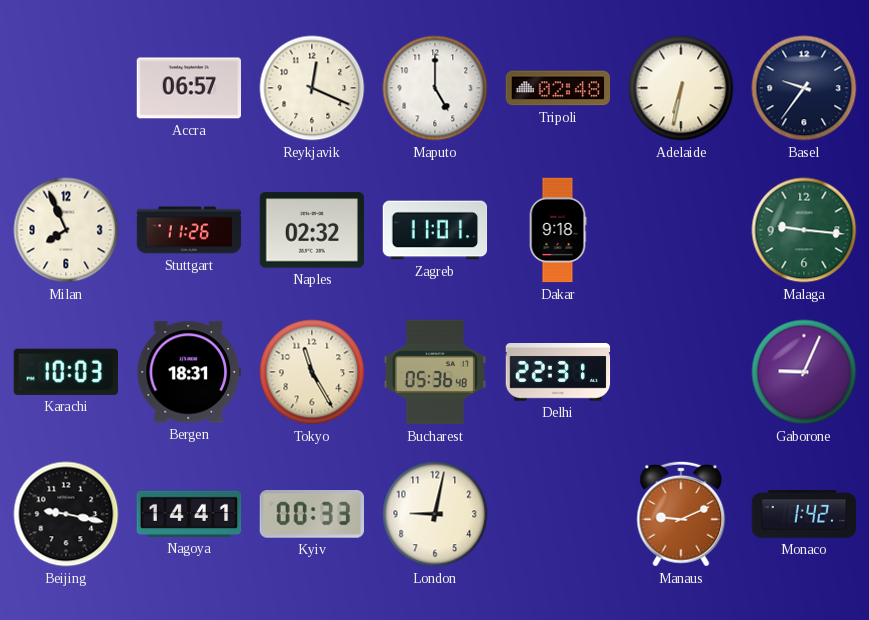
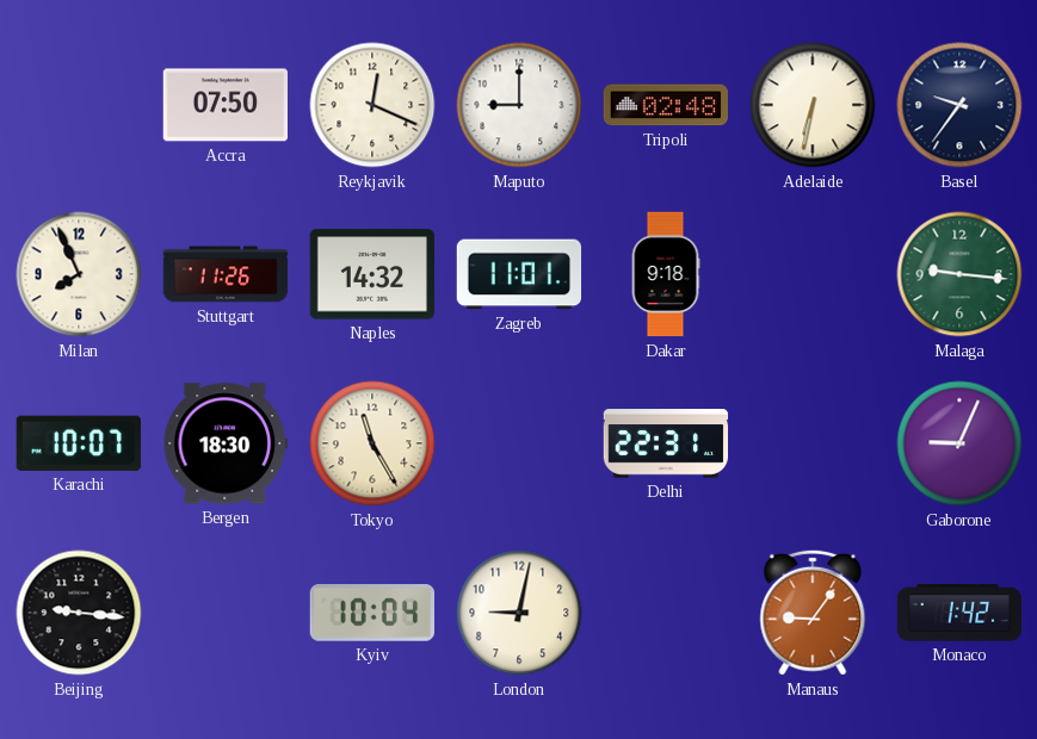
Accra: 06:57 -> 07:50
Maputo: 5:00 -> 9:00
Naples: 02:32 -> 14:32
Karachi: 10:03 -> 10:07
Bergen: 18:31 -> 18:30
Bucharest: 05:36 -> none
Beijing: 9:17 -> 9:16
Nagoya: 14:41 -> none
Kyiv: 00:33 -> 10:04
Manaus: 9:11 -> 9:06
